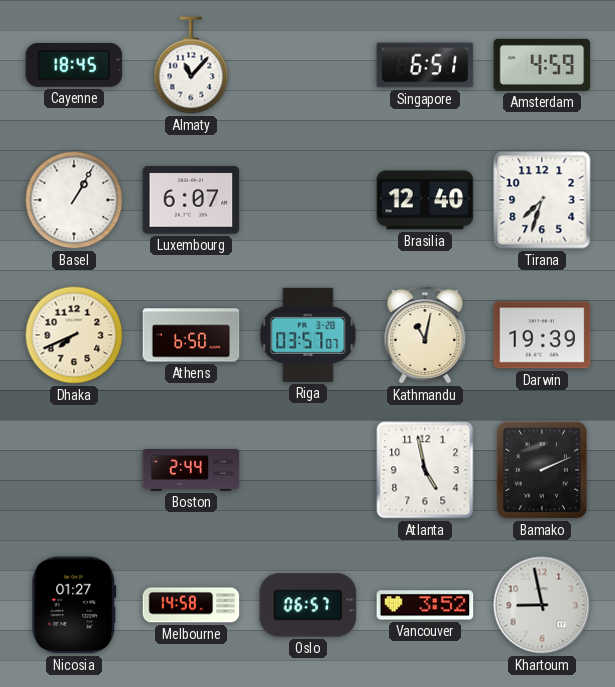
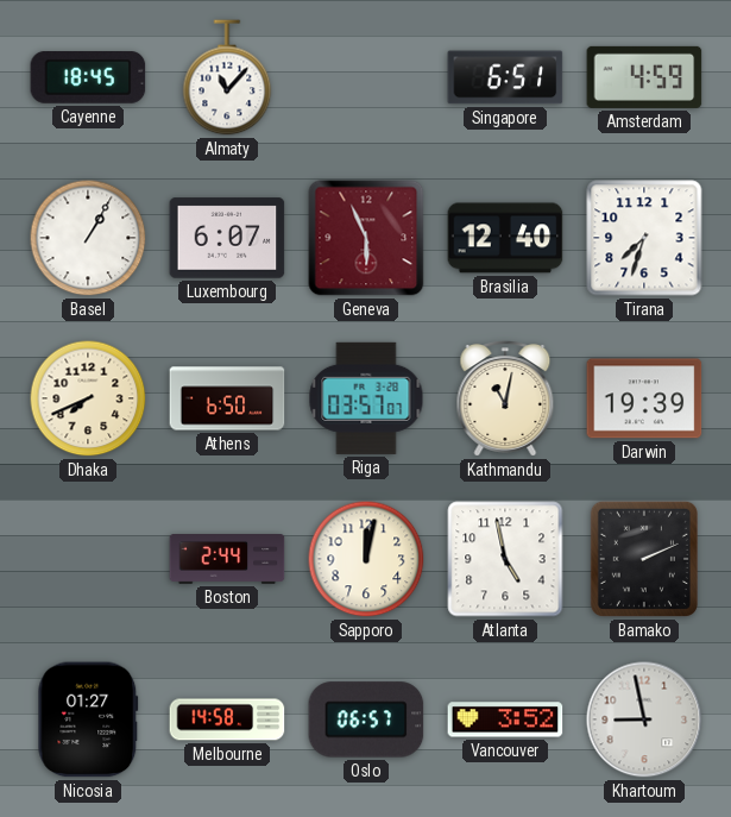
Geneva: none -> 5:56
Sapporo: none -> 12:02
